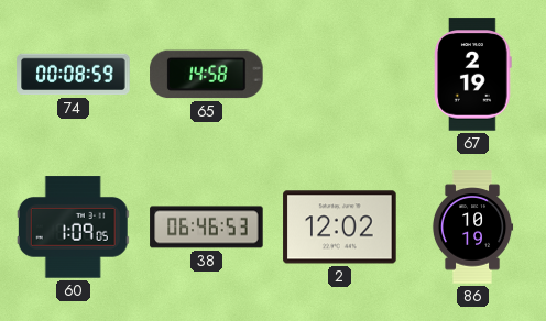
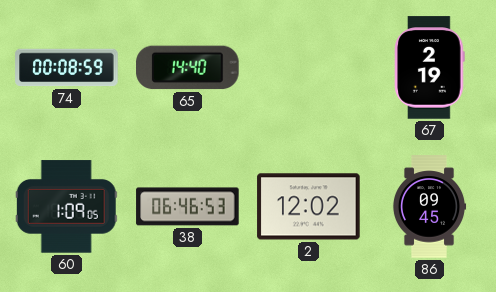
65: 14:58 -> 14:40
86: 10:19 -> 09:45
